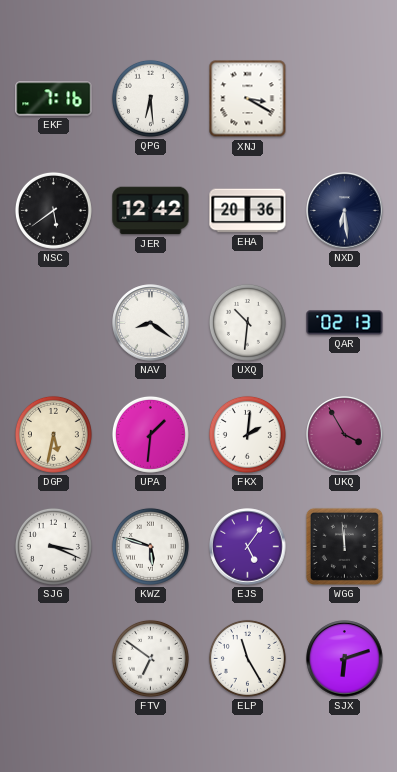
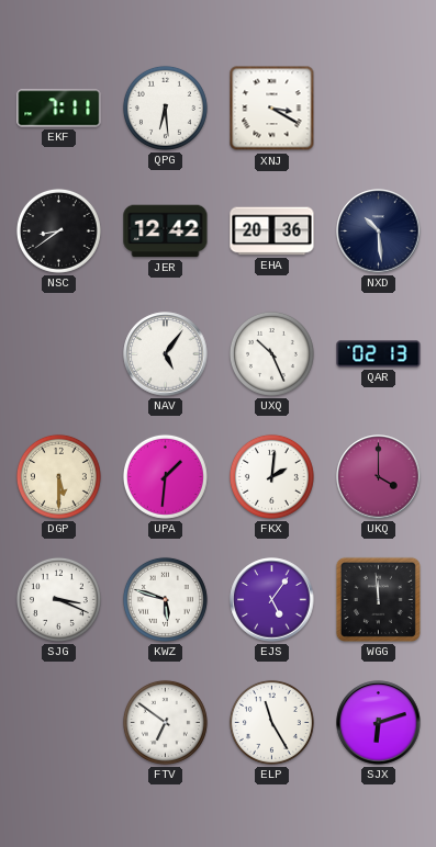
EKF: 7:16 -> 7:11
NSC: 5:39 -> 8:39
NXD: 6:29 -> 10:29
NAV: 8:21 -> 5:06
UXQ: 10:31 -> 10:26
DGP: 5:32 -> 5:30
UKQ: 3:55 -> 4:00
